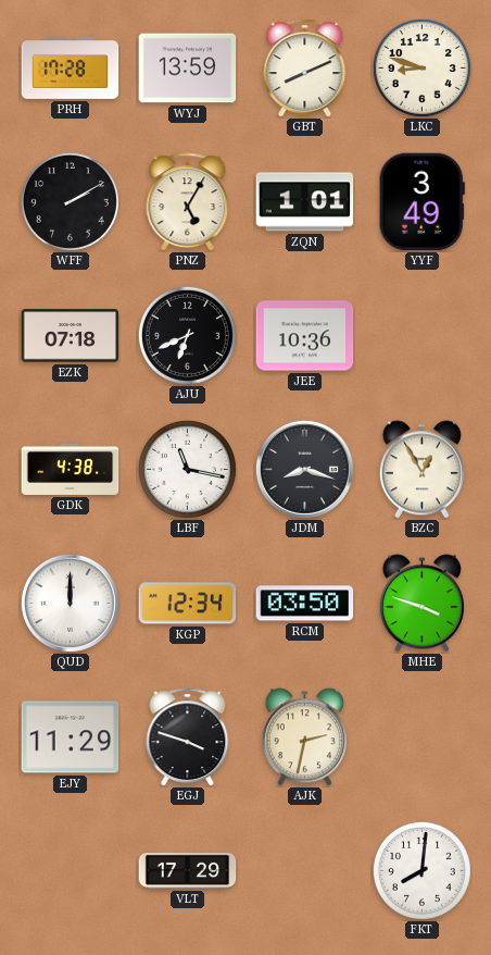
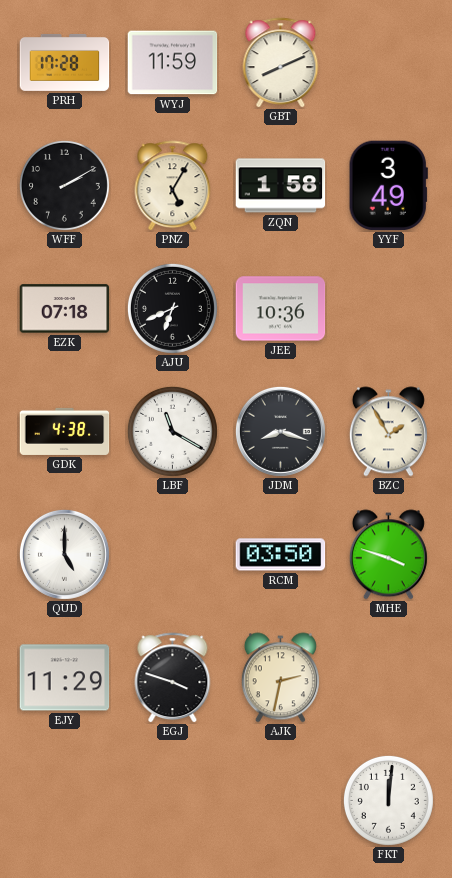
WYJ: 13:59 -> 11:59
LKC: 8:48 -> none
ZQN: 1:01 -> 1:58
LBF: 11:17 -> 11:20
BZC: 12:55 -> 1:55
QUD: 12:00 -> 5:00
KGP: 12:34 -> none
VLT: 17:29 -> none
FKT: 8:01 -> 12:01
